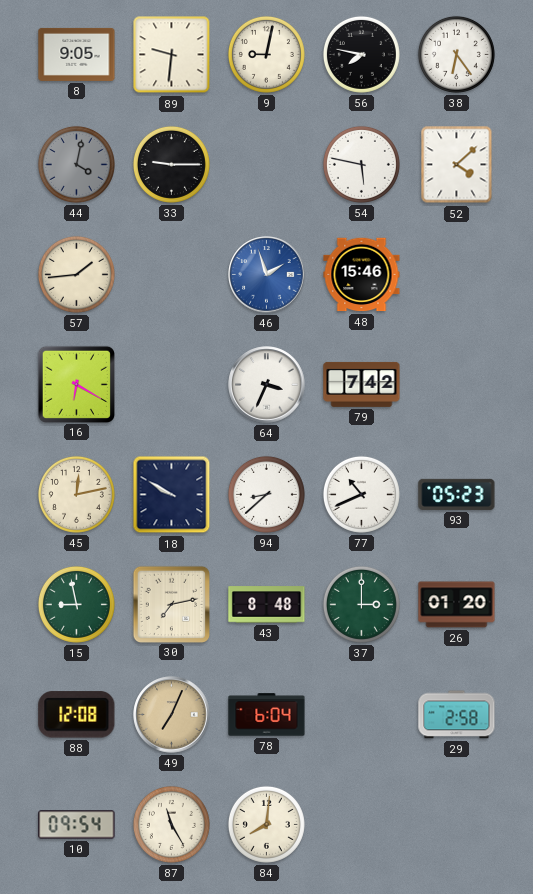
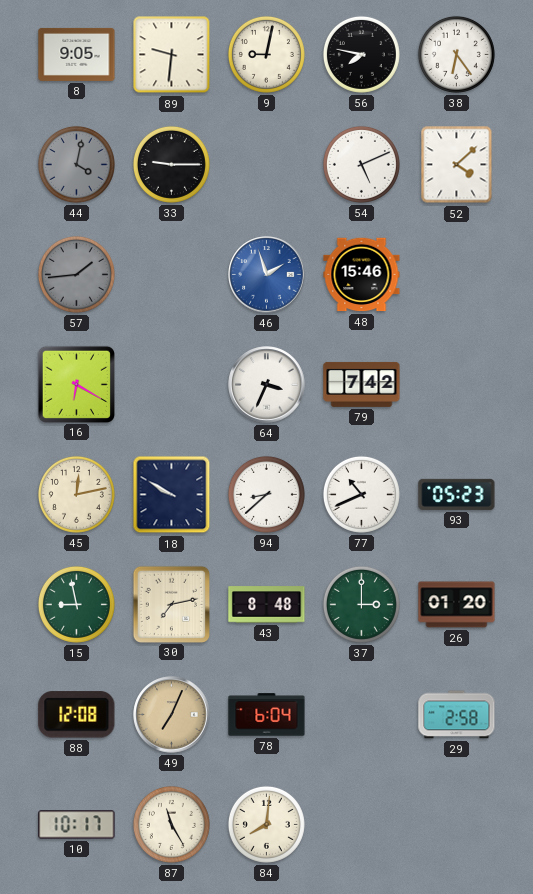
54: 5:47 -> 5:11
57 dial: cream -> grey
10: 09:54 -> 10:17
